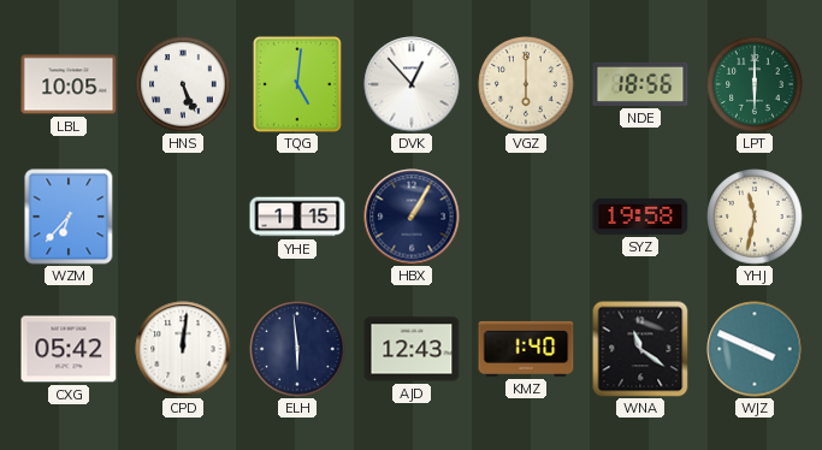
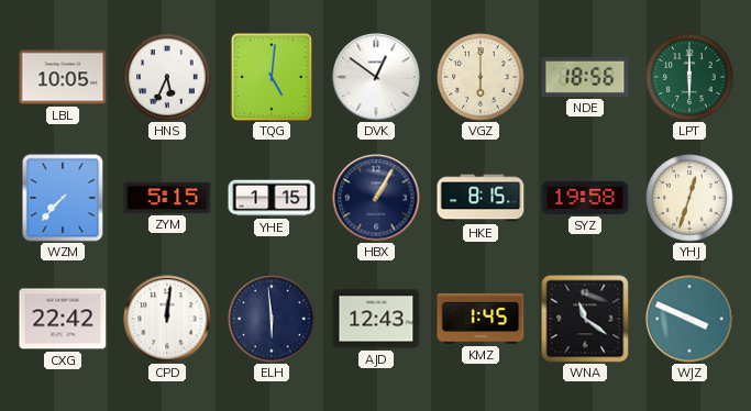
HNS: 5:26 -> 5:34
DVK: 12:53 -> 12:51
WZM: 6:37 -> 7:37
ZYM: none -> 5:15
HKE: none -> 8:15
YHJ: 11:32 -> 12:33
CXG: 05:42 -> 22:42
KMZ: 1:40 -> 1:45
